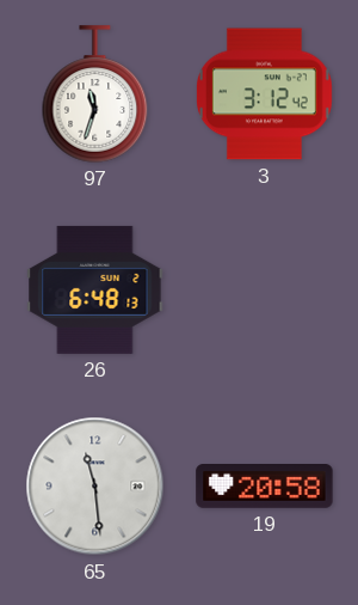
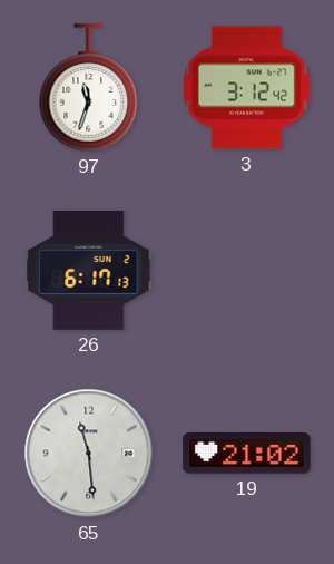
26: 6:48 -> 6:17
19: 20:58 -> 21:02
